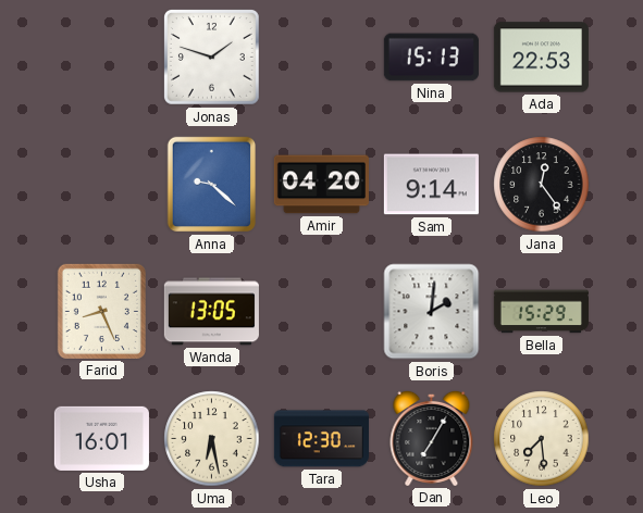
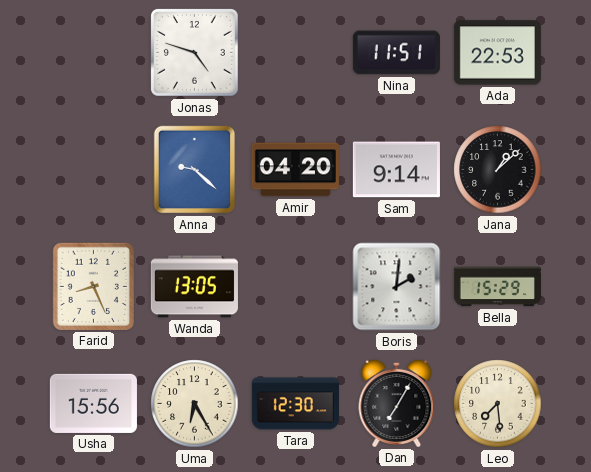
Jonas: 1:48 -> 4:48
Nina: 15:13 -> 11:51
Jana: 12:24 -> 1:08
Usha: 16:01 -> 15:56
Uma: 6:28 -> 6:25
